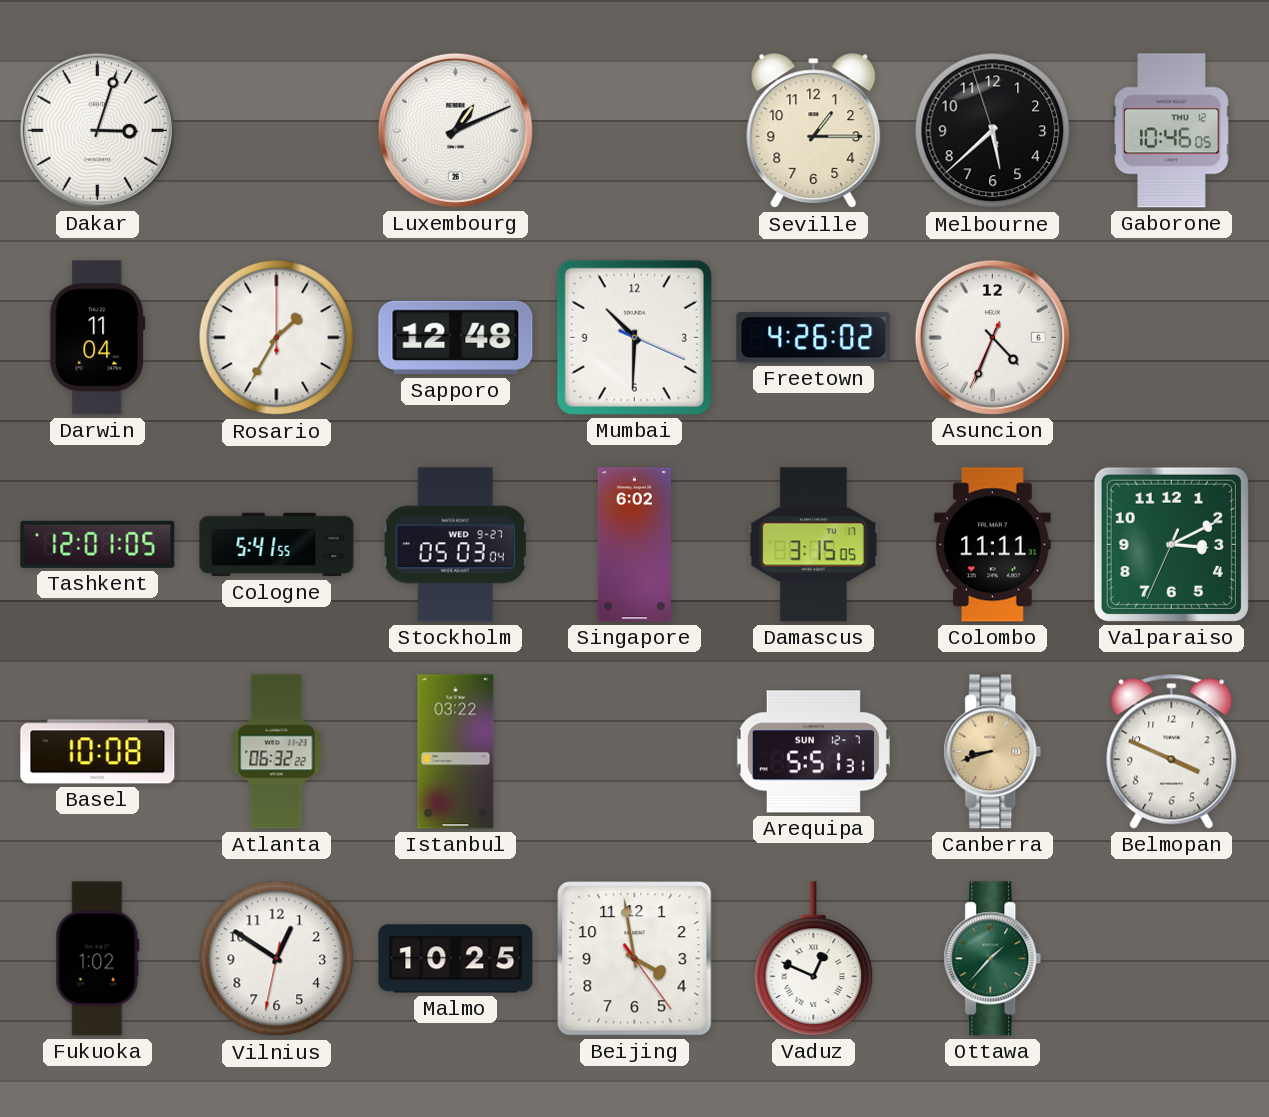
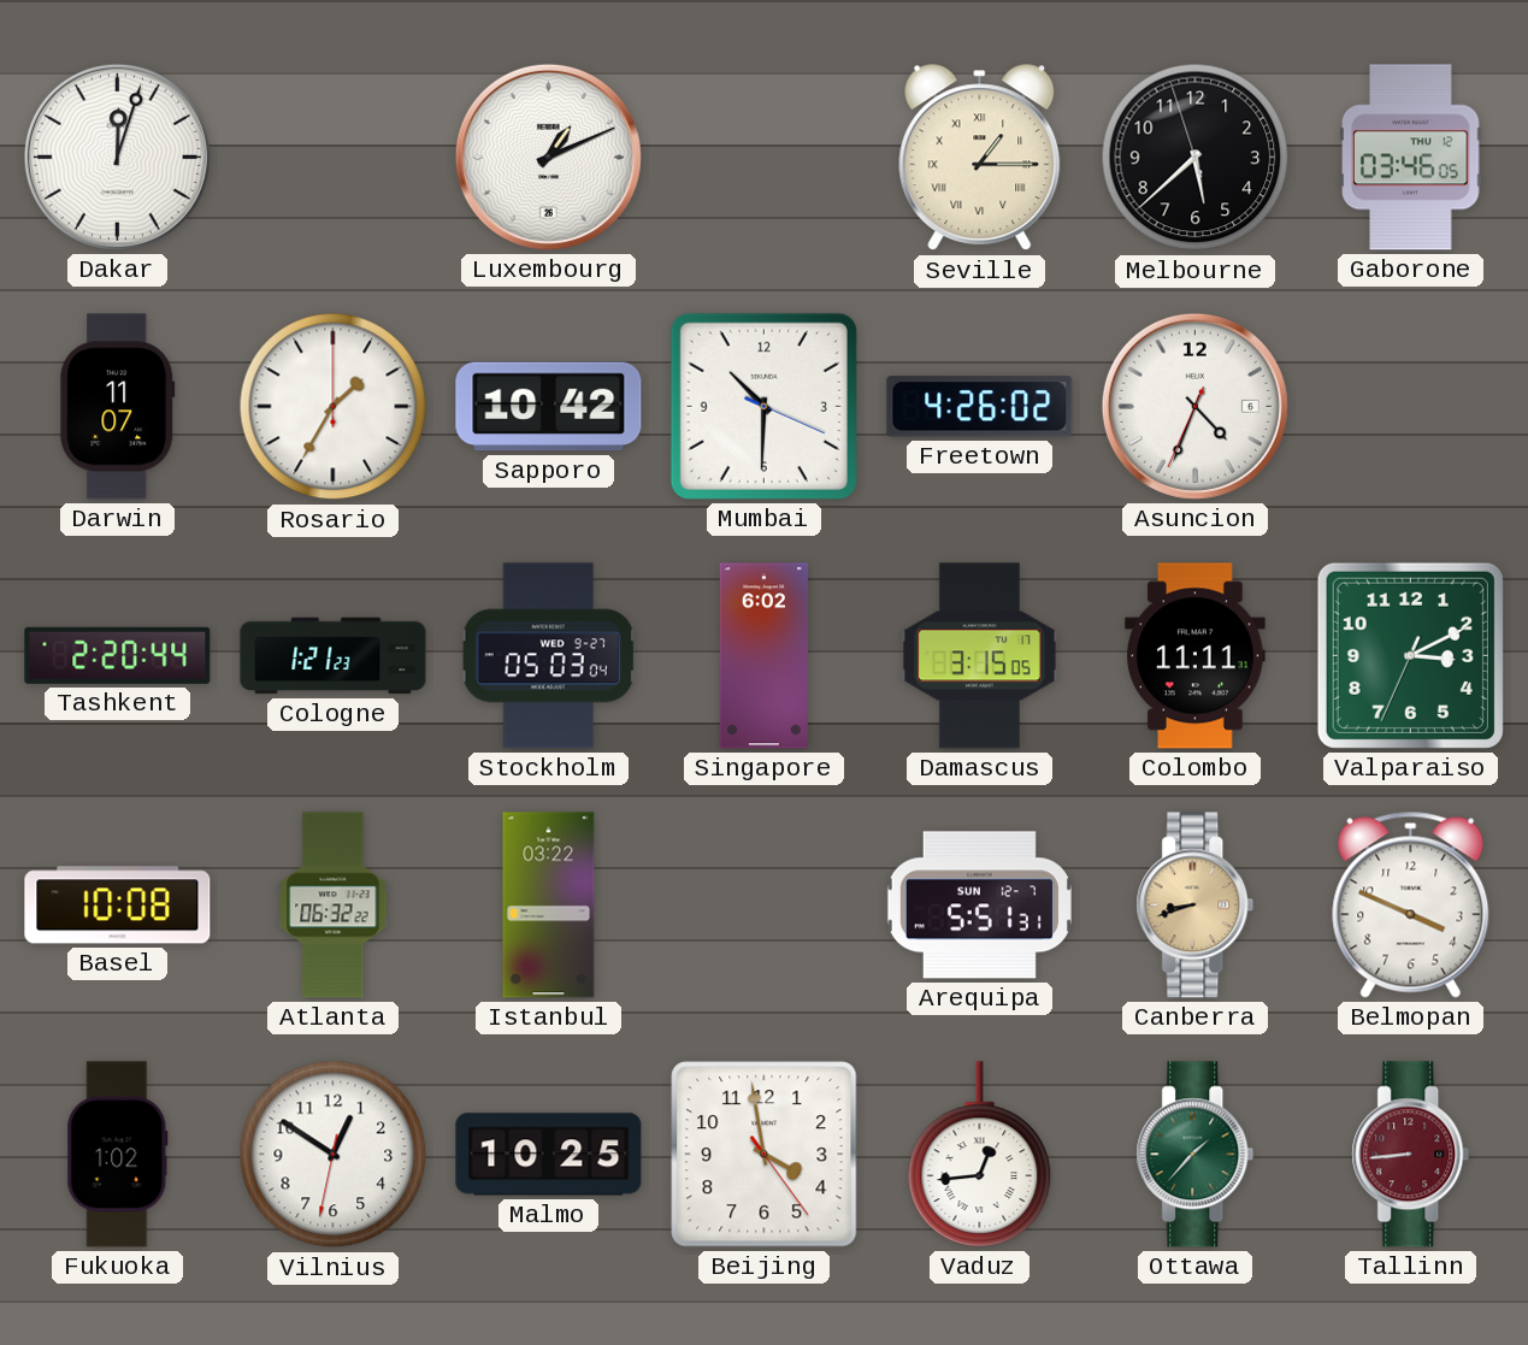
Dakar: 3:03 -> 12:03
Seville numerals: Arabic -> Roman
Gaborone: 10:46 -> 03:46
Darwin: 11:04 -> 11:07
Sapporo: 12:48 -> 10:42
Tashkent: 12:01 -> 2:20
Cologne: 5:41 -> 1:21
Vaduz: 12:49 -> 12:44
Tallinn: none -> 8:44
